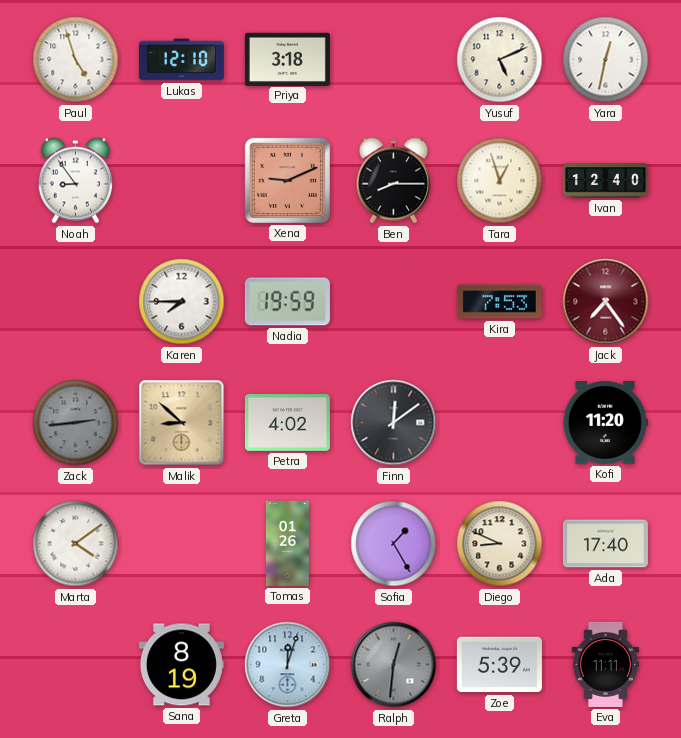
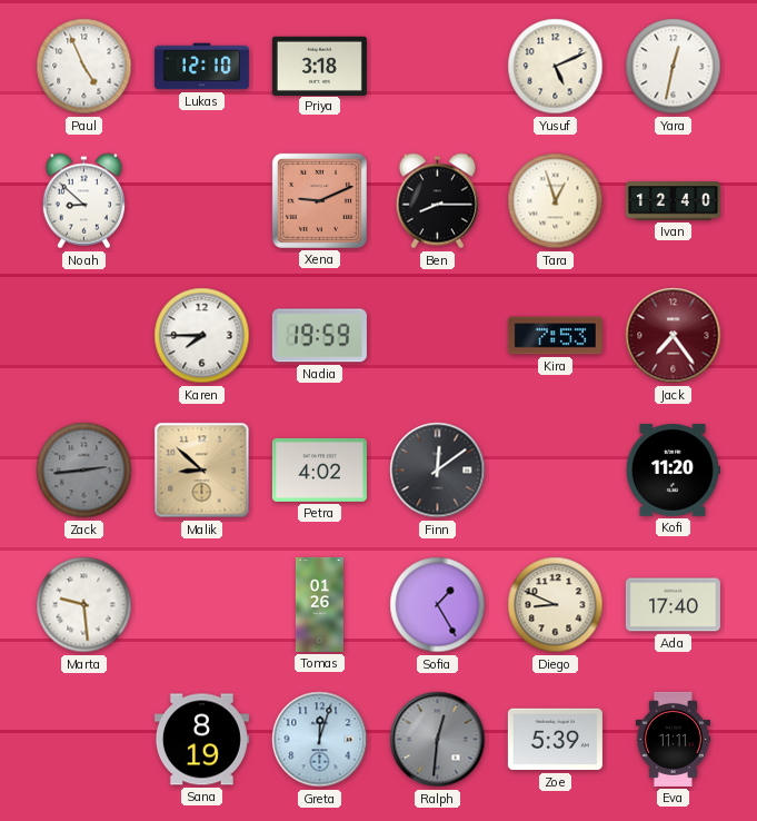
Paul: 4:57 -> 4:56
Noah: 8:54 -> 8:52
Marta: 4:09 -> 9:29
